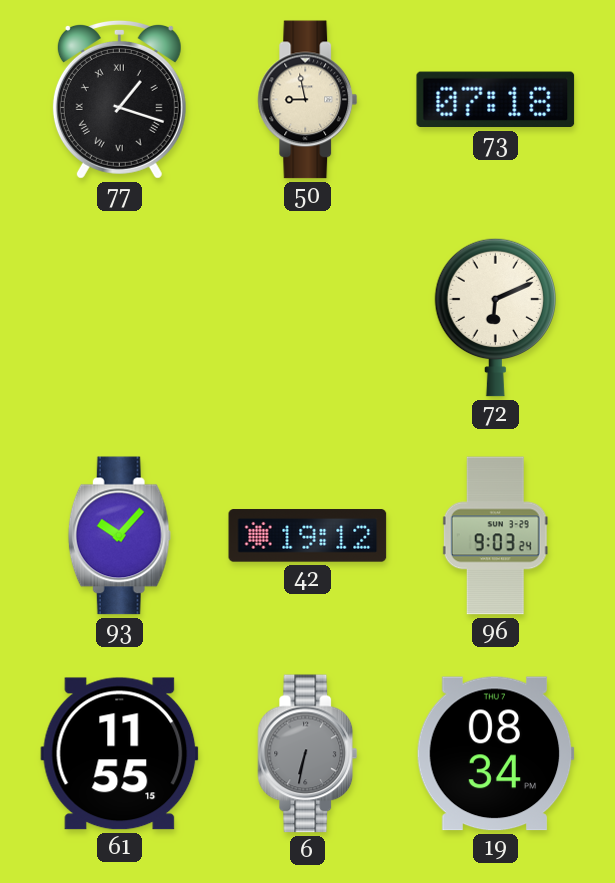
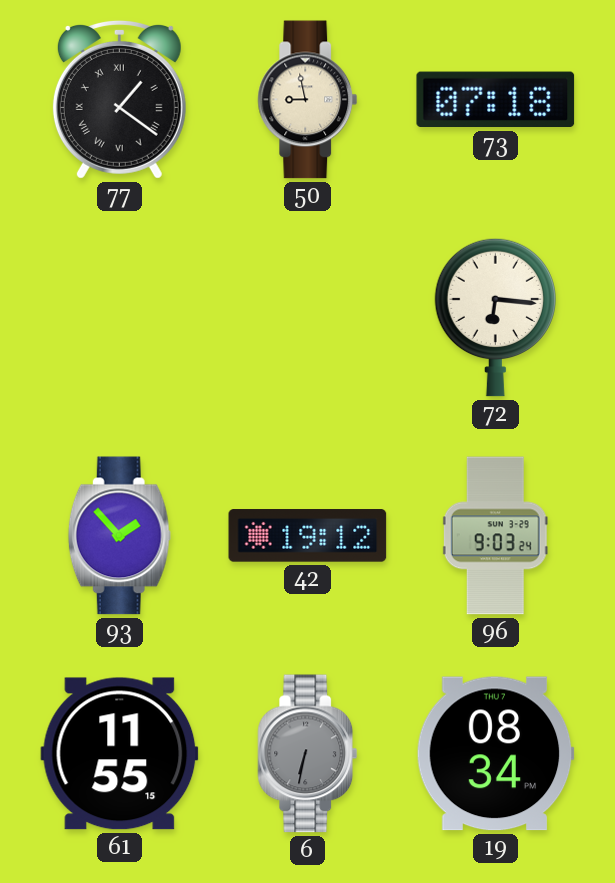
77: 1:18 -> 1:21
72: 6:11 -> 6:16
93: 10:07 -> 1:53
